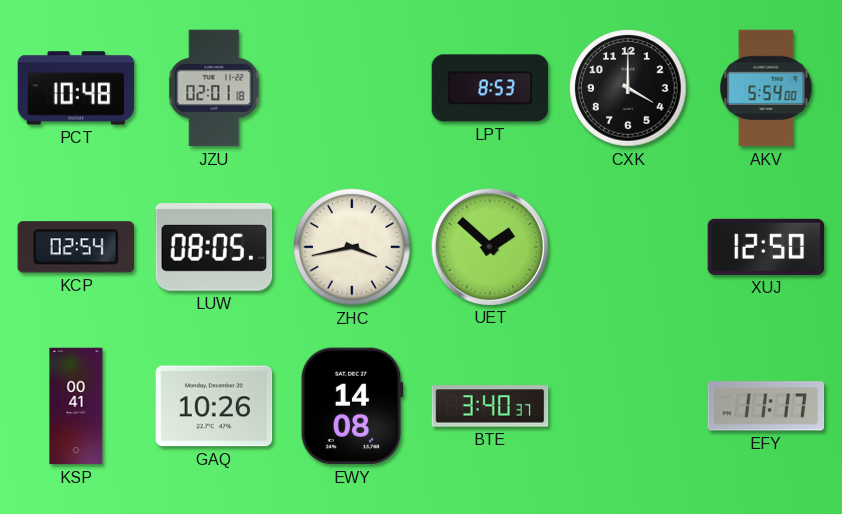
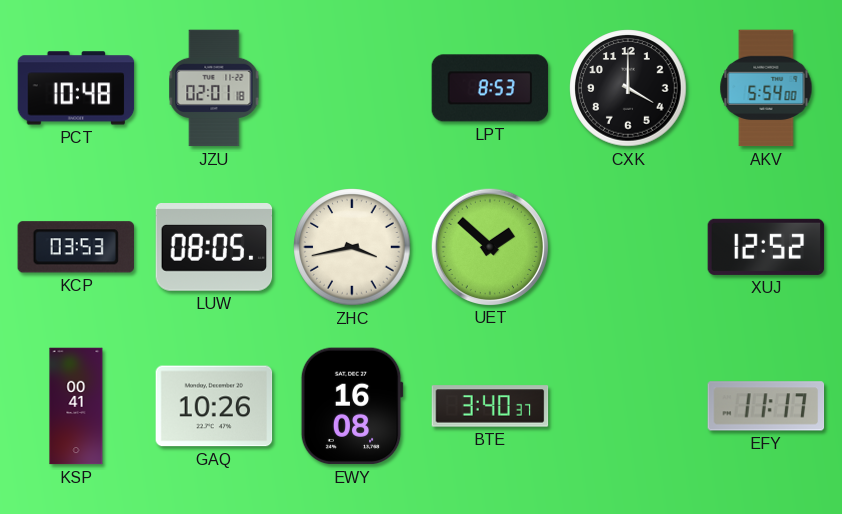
KCP: 02:54 -> 03:53
XUJ: 12:50 -> 12:52
EWY: 14:08 -> 16:08
